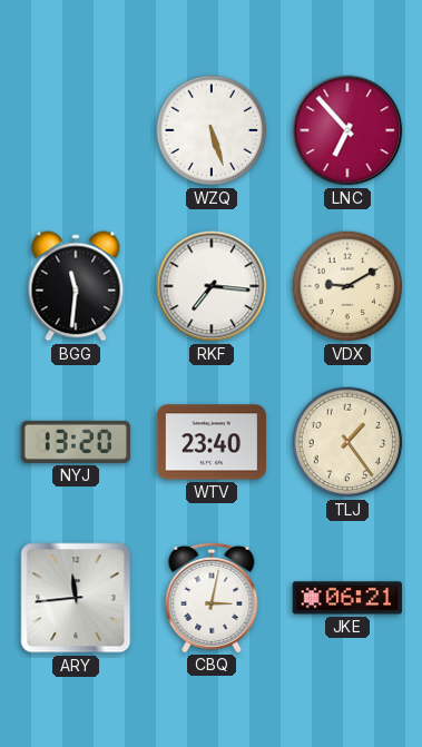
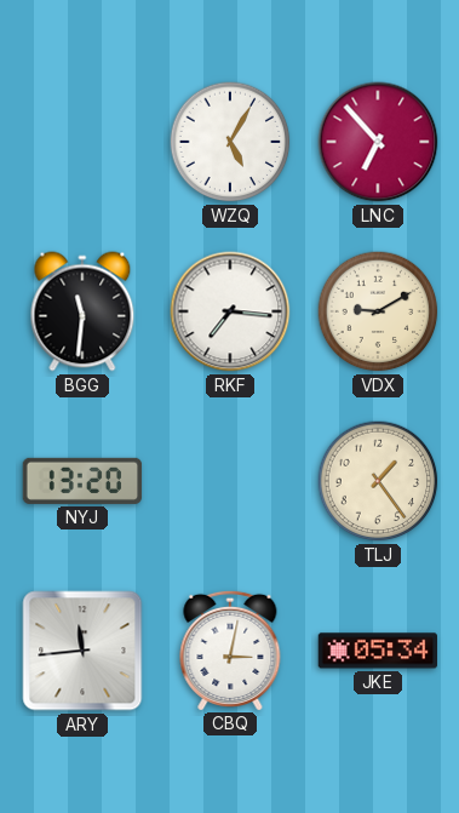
WZQ: 5:27 -> 5:05
WTV: 23:40 -> none
JKE: 06:21 -> 05:34
